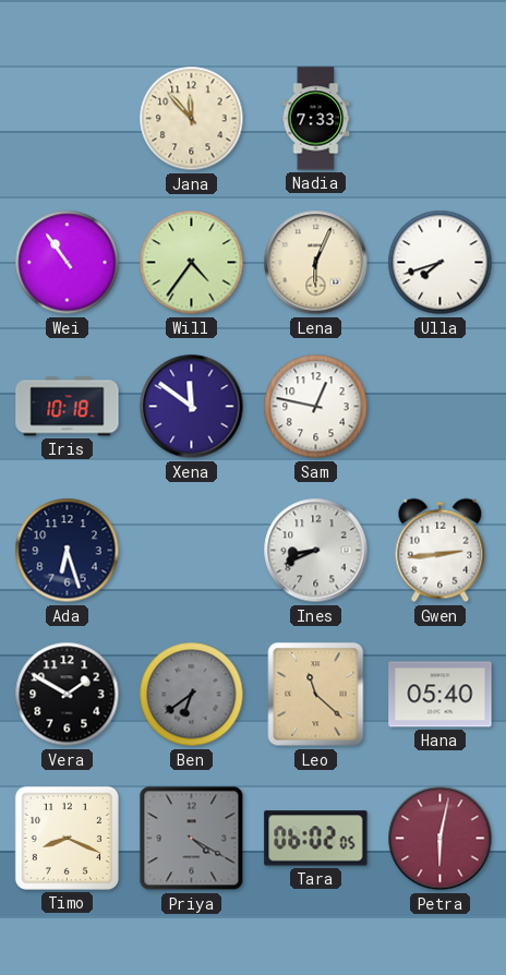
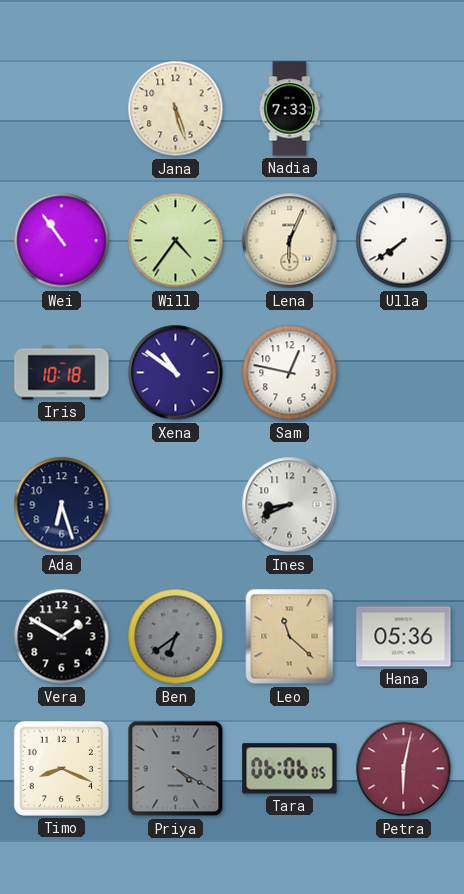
Jana: 11:53 -> 5:27
Ulla: 7:42 -> 7:39
Xena: 11:51 -> 10:51
Gwen: 2:44 -> none
Hana: 05:40 -> 05:36
Tara: 06:02 -> 06:06
